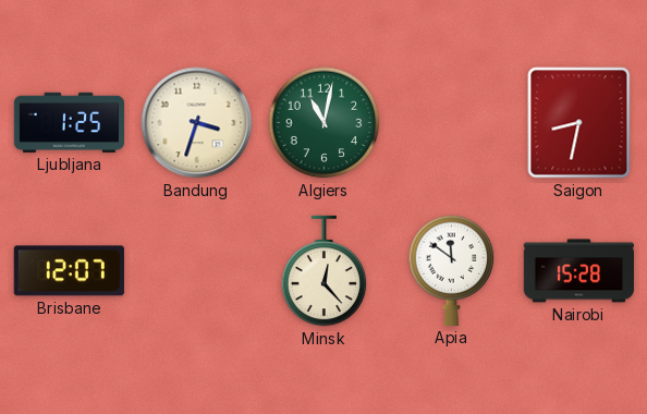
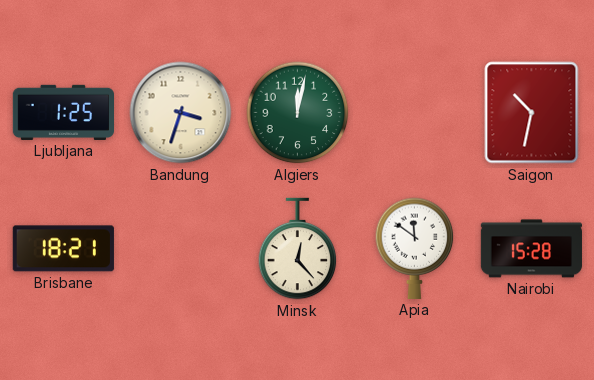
Algiers: 11:02 -> 12:02
Saigon: 8:32 -> 10:32
Brisbane: 12:07 -> 18:21
